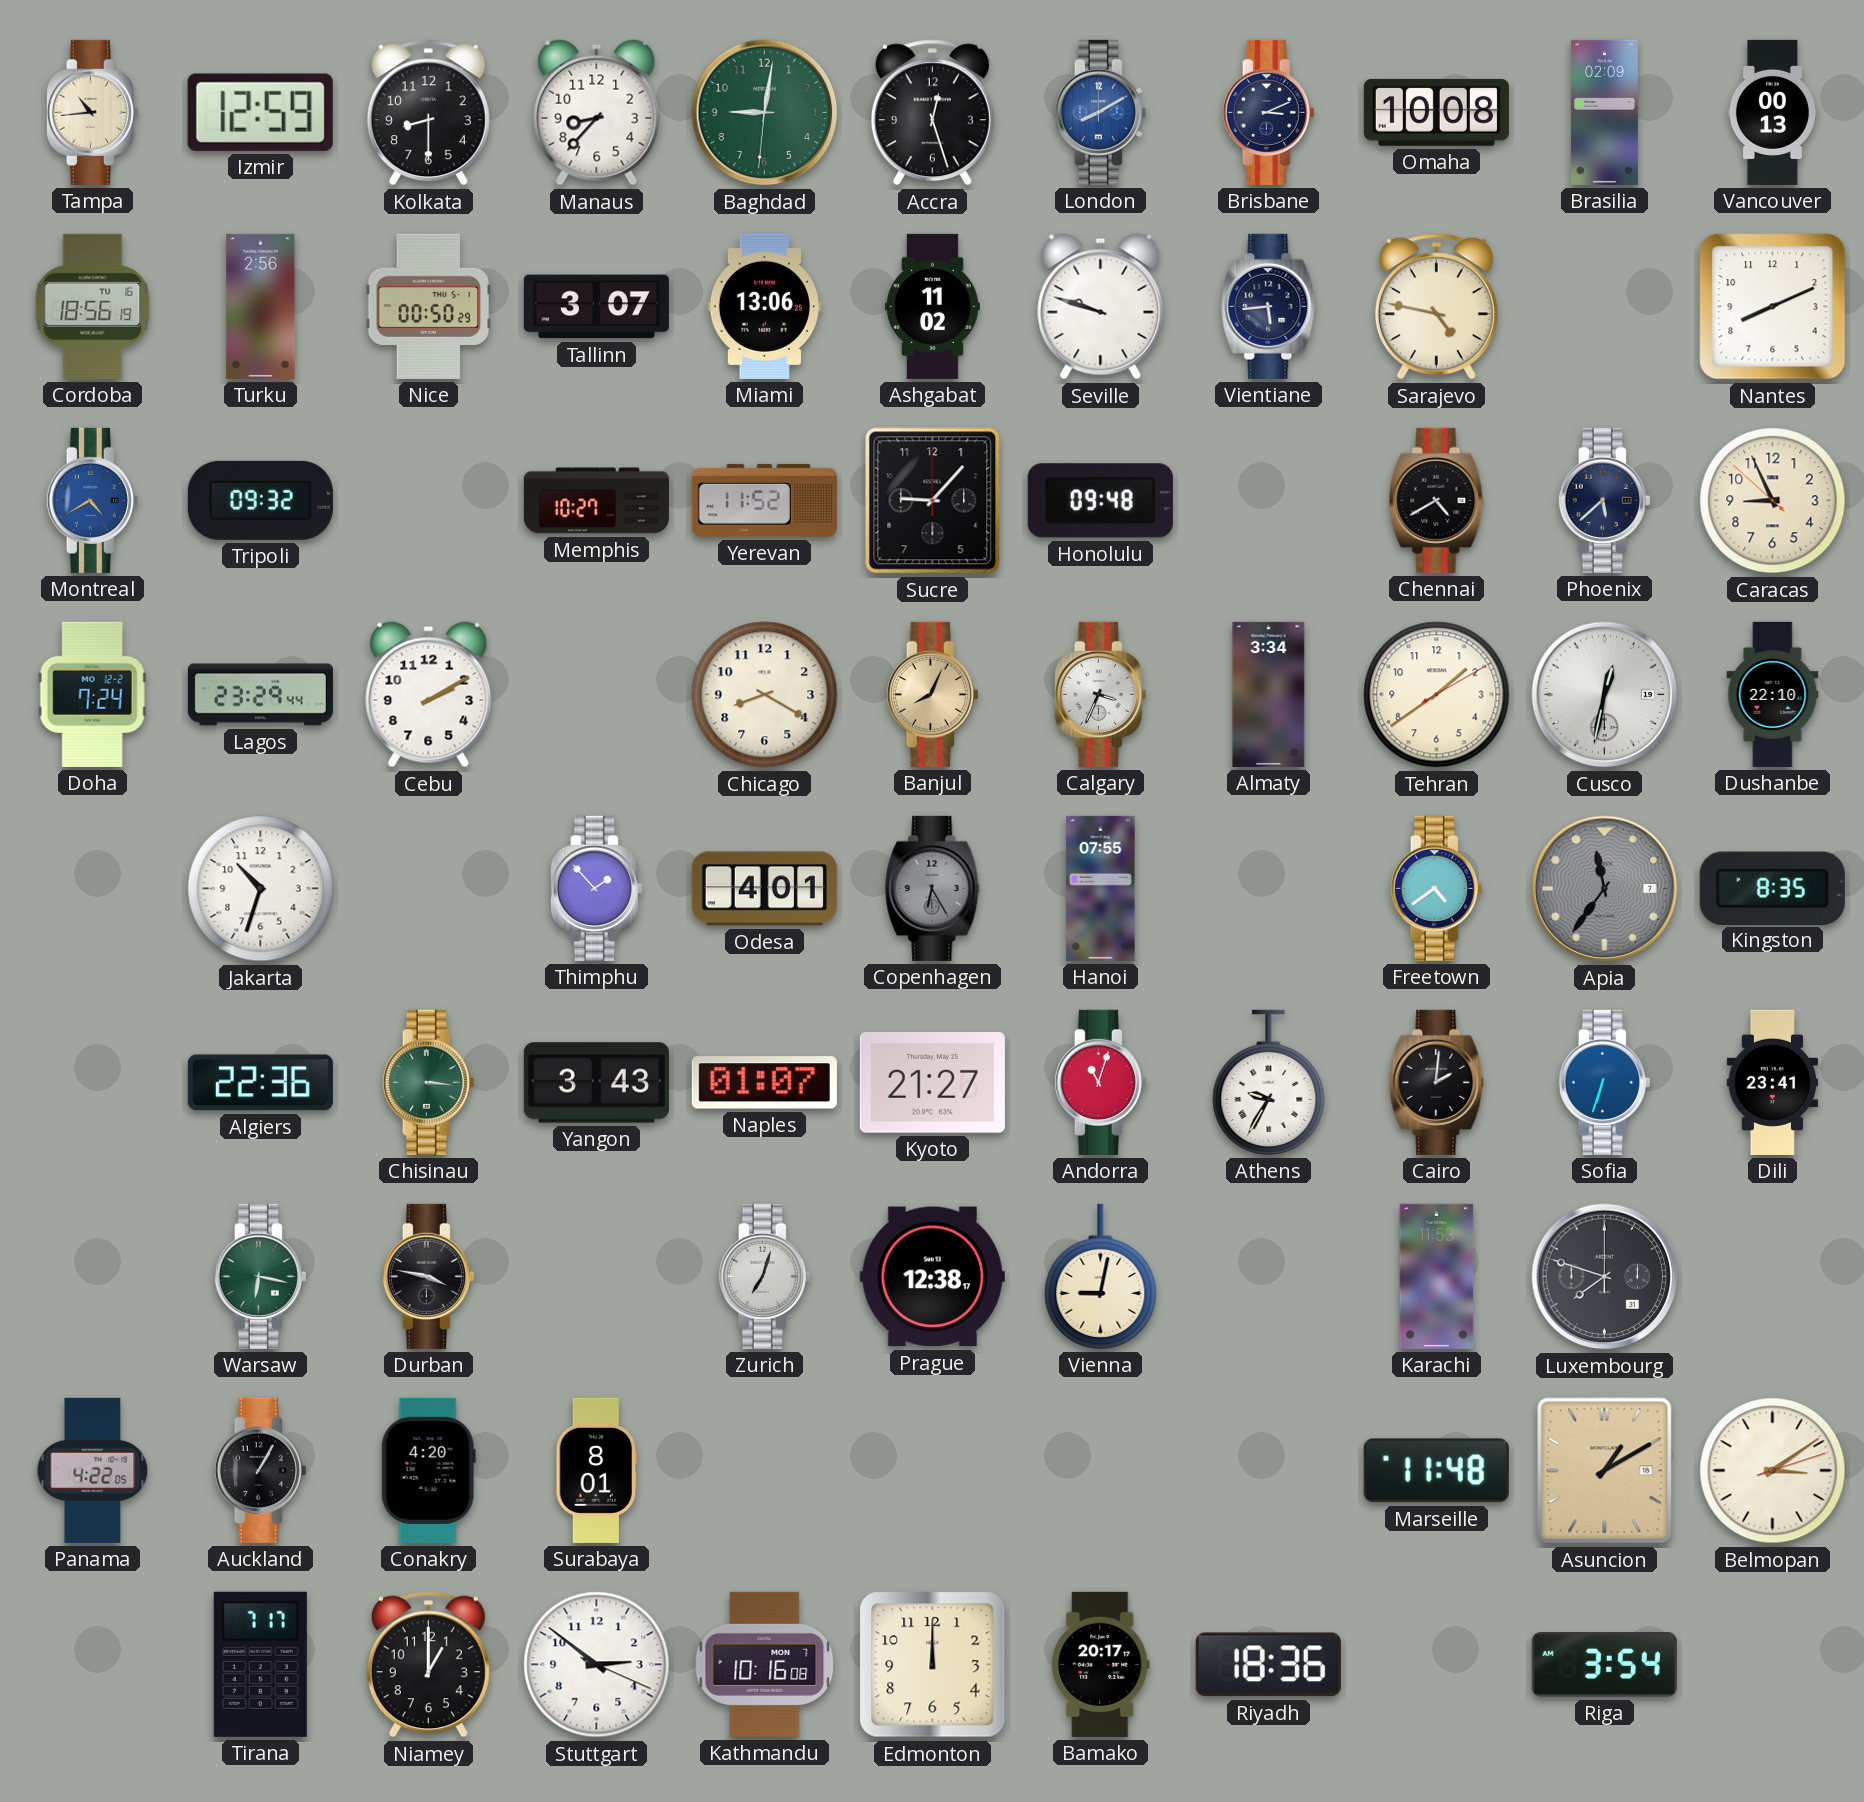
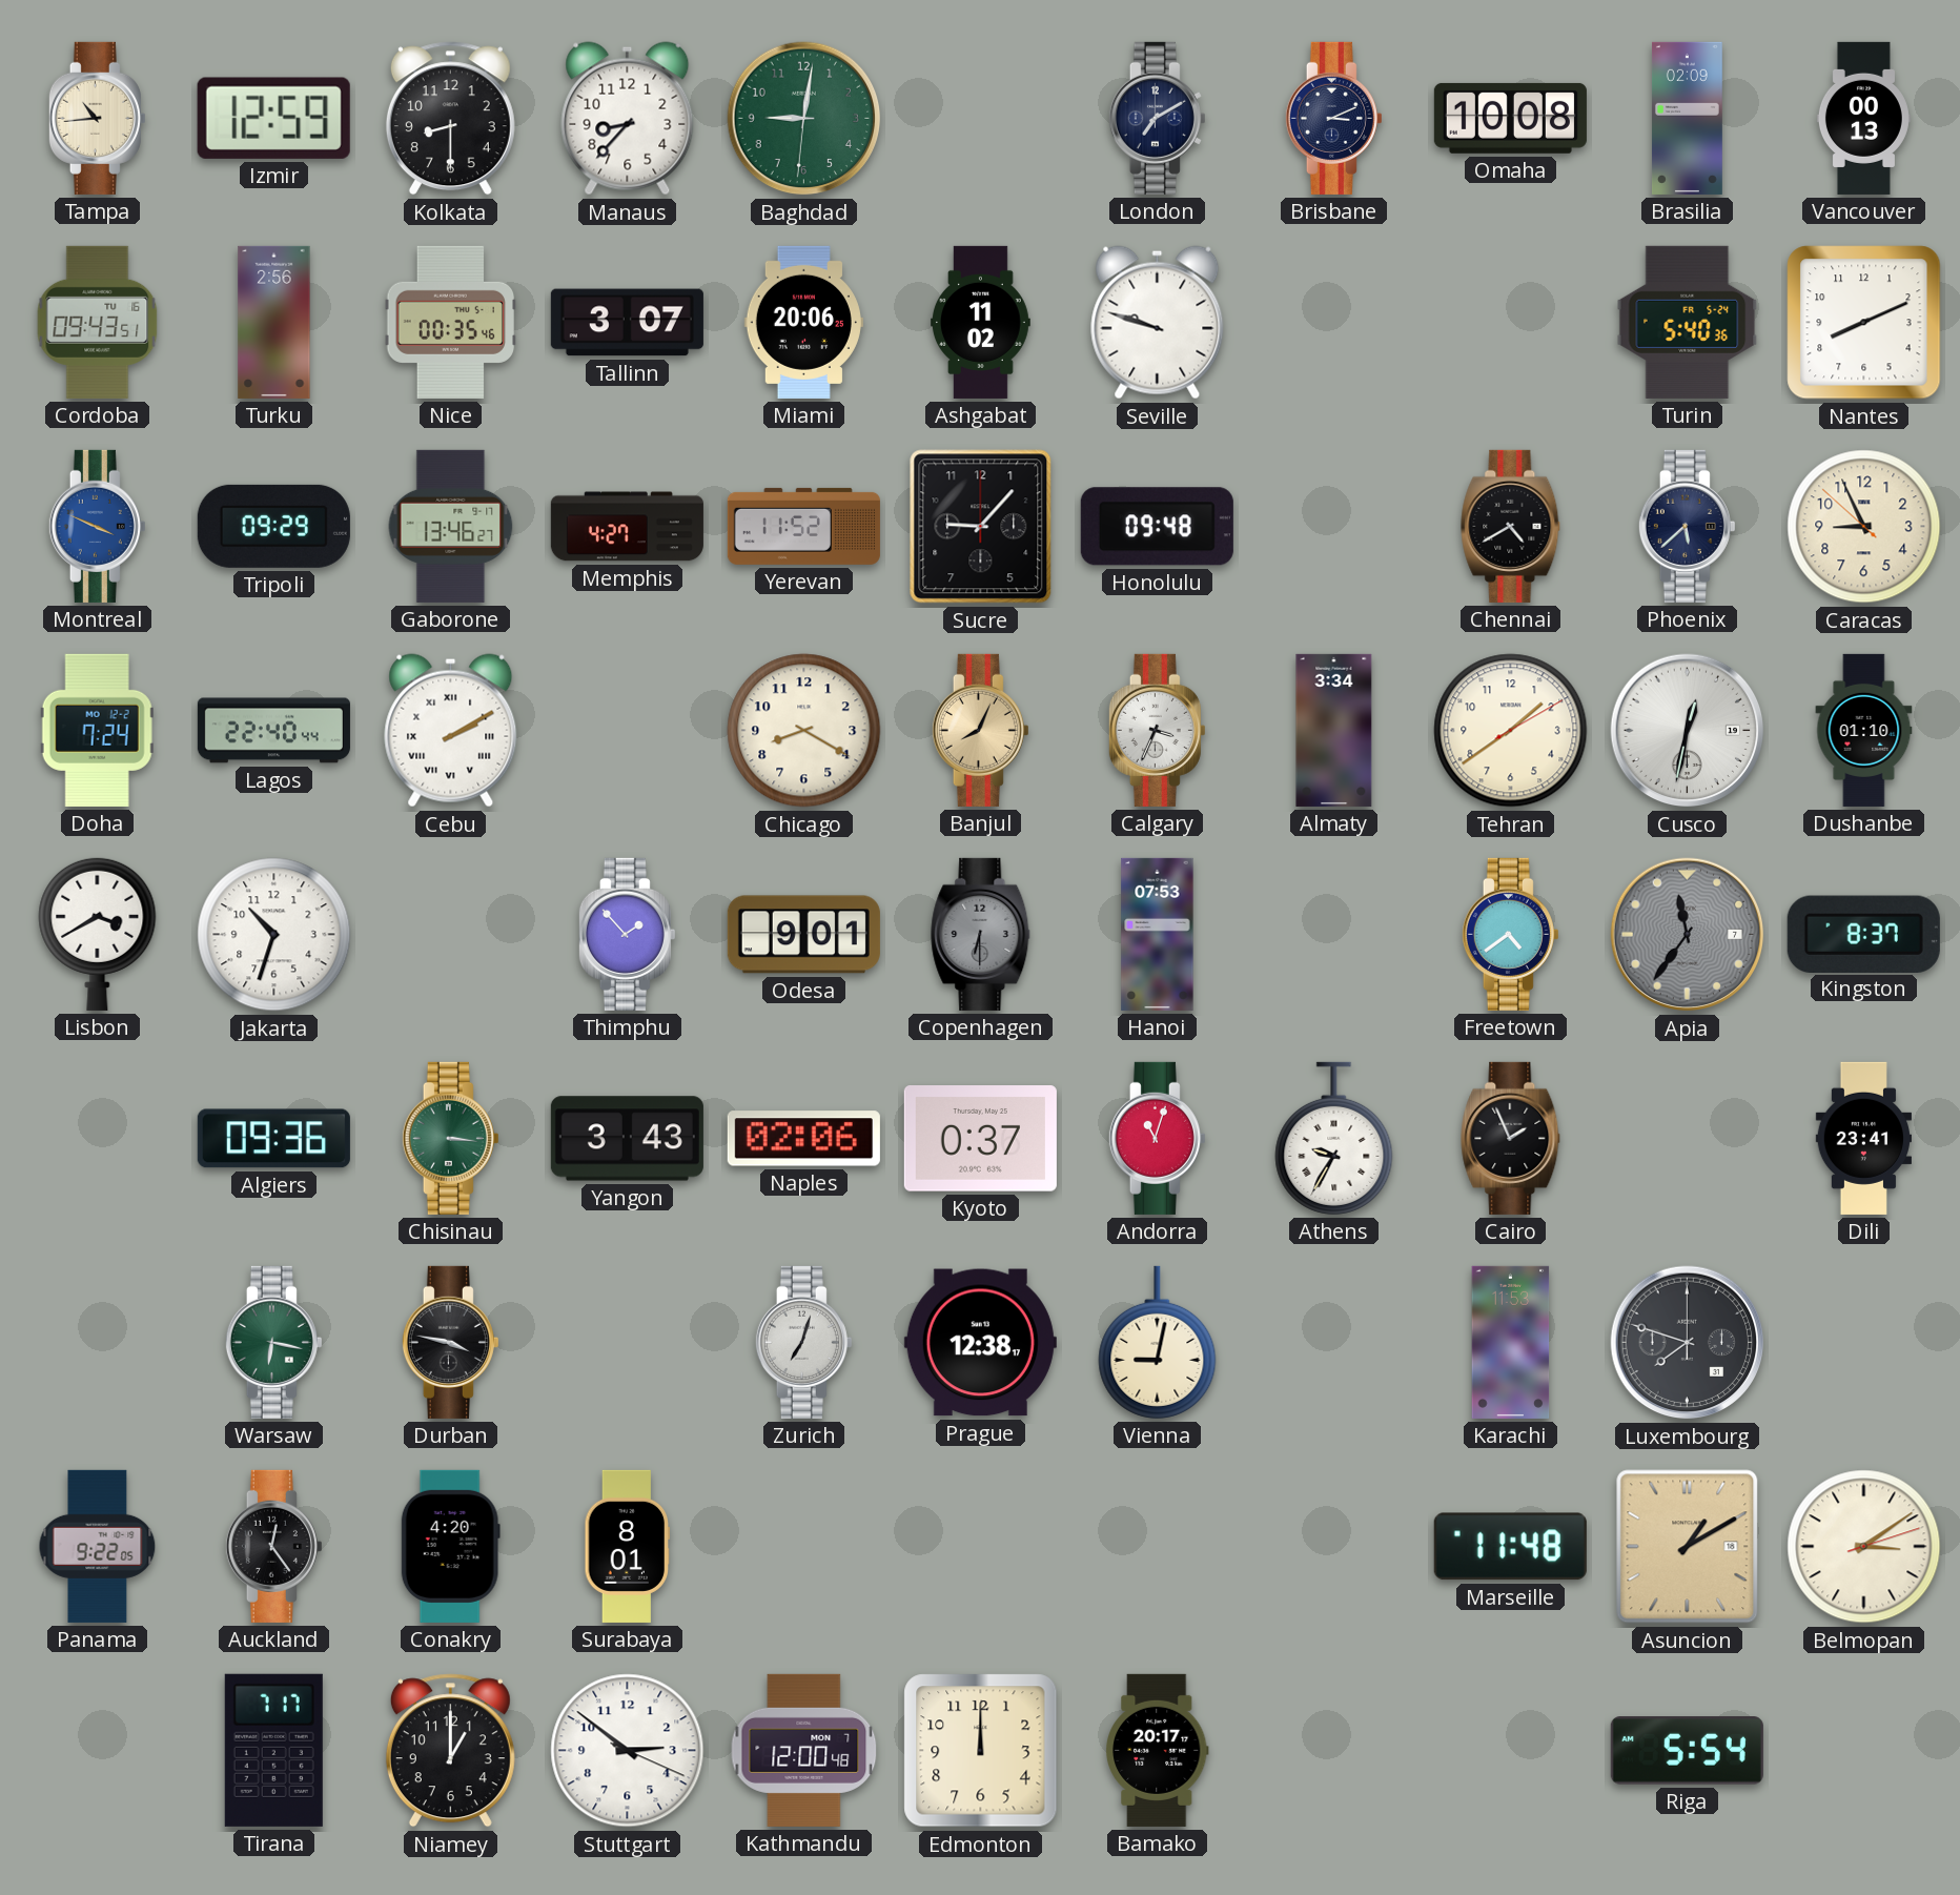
Accra: 12:27 -> none
London: 8:10 -> 7:10
London dial: blue -> navy
Cordoba: 18:56 -> 09:43
Nice: 00:50 -> 00:35
Miami: 13:06 -> 20:06
Vientiane: 5:44 -> none
Sarajevo: 4:47 -> none
Turin: none -> 5:40
Montreal: 4:40 -> 3:49
Tripoli: 09:32 -> 09:29
Gaborone: none -> 13:46
Memphis: 10:27 -> 4:27
Lagos: 23:29 -> 22:40
Cebu numerals: Arabic -> Roman
Dushanbe: 22:10 -> 01:10
Lisbon: none -> 3:40
Odesa: 4:01 -> 9:01
Copenhagen: 6:25 -> 6:30
Hanoi: 07:55 -> 07:53
Kingston: 8:35 -> 8:37
Algiers: 22:36 -> 09:36
Naples: 01:07 -> 02:06
Kyoto: 21:27 -> 0:37
Cairo: 2:01 -> 1:56
Sofia: 6:33 -> none
Panama: 4:22 -> 9:22
Auckland: 1:05 -> 12:24
Kathmandu: 10:16 -> 12:00
Riyadh: 18:36 -> none
Riga: 3:54 -> 5:54
